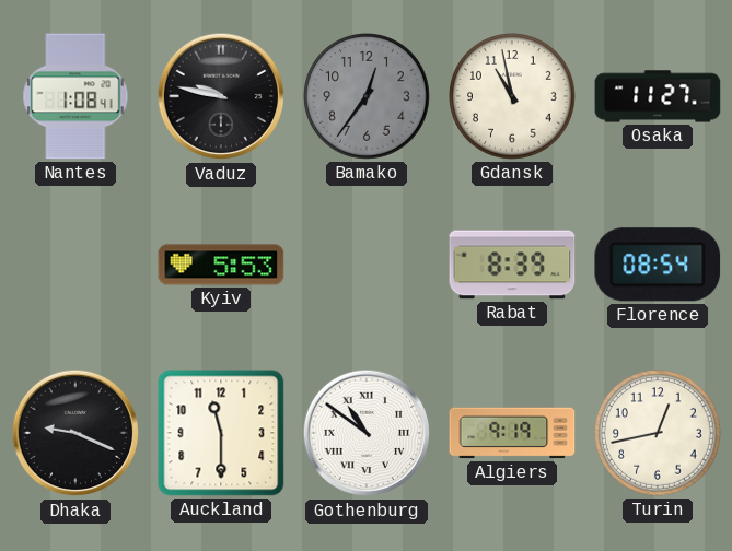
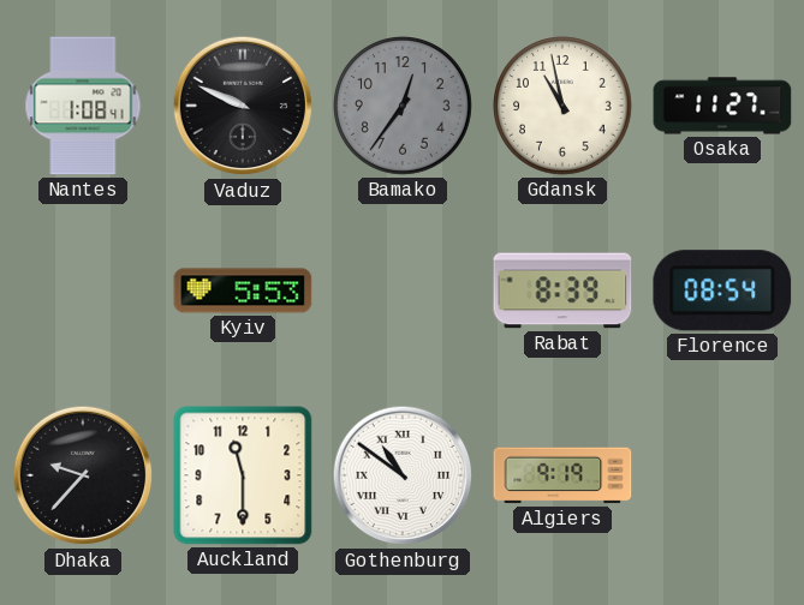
Vaduz: 9:47 -> 9:49
Dhaka: 9:19 -> 9:37
Turin: 12:43 -> none
